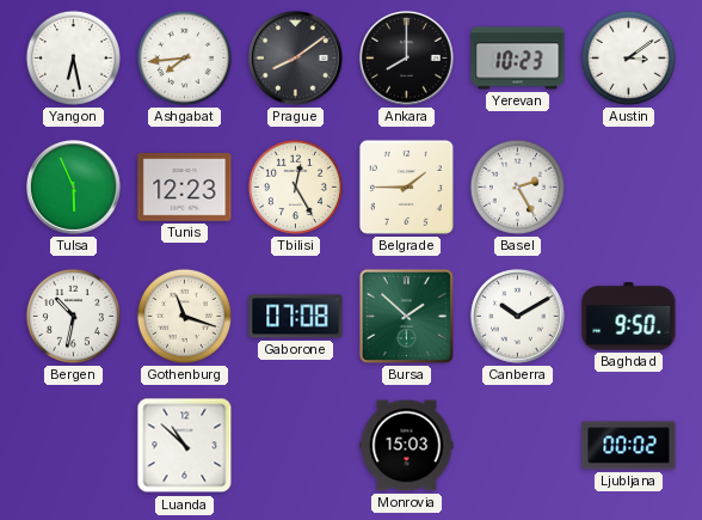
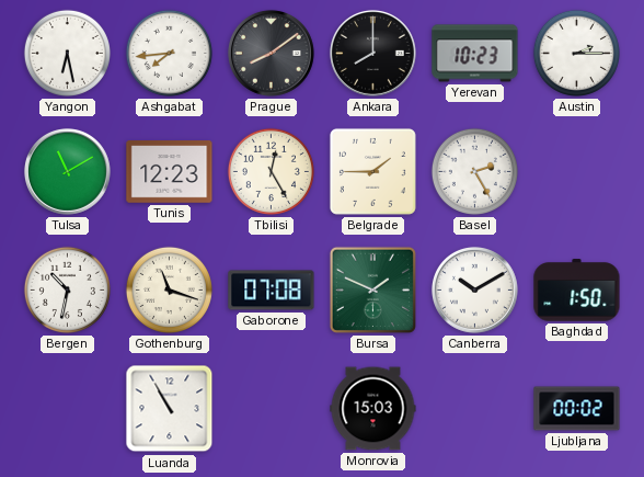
Austin: 3:09 -> 2:15
Tulsa: 5:56 -> 11:10
Bursa: 1:52 -> 1:49
Baghdad: 9:50 -> 1:50
Luanda: 10:52 -> 10:55
